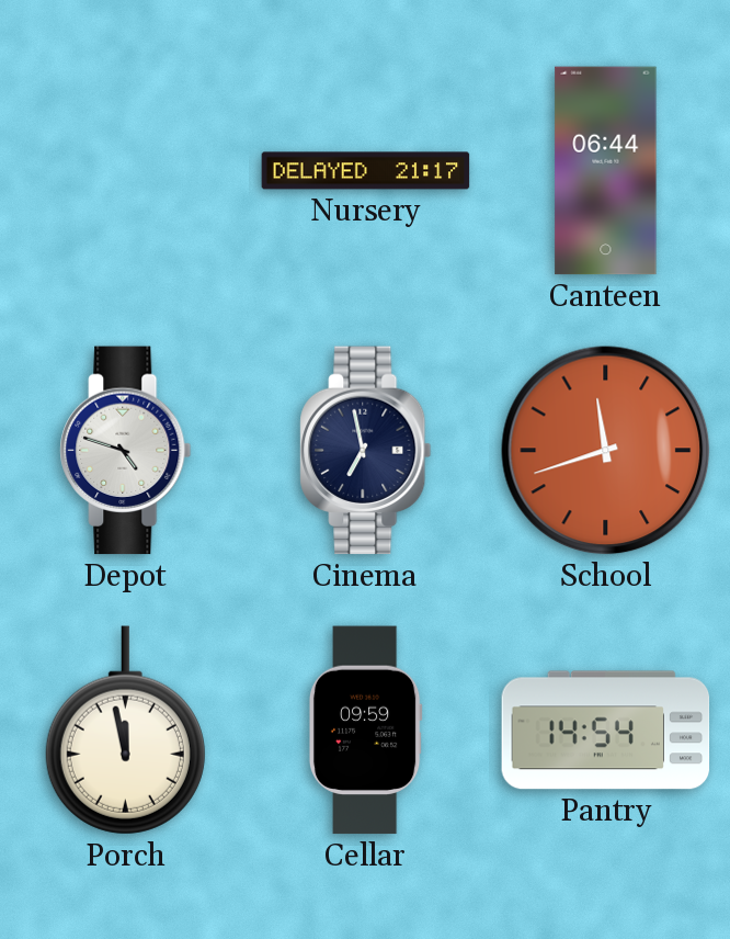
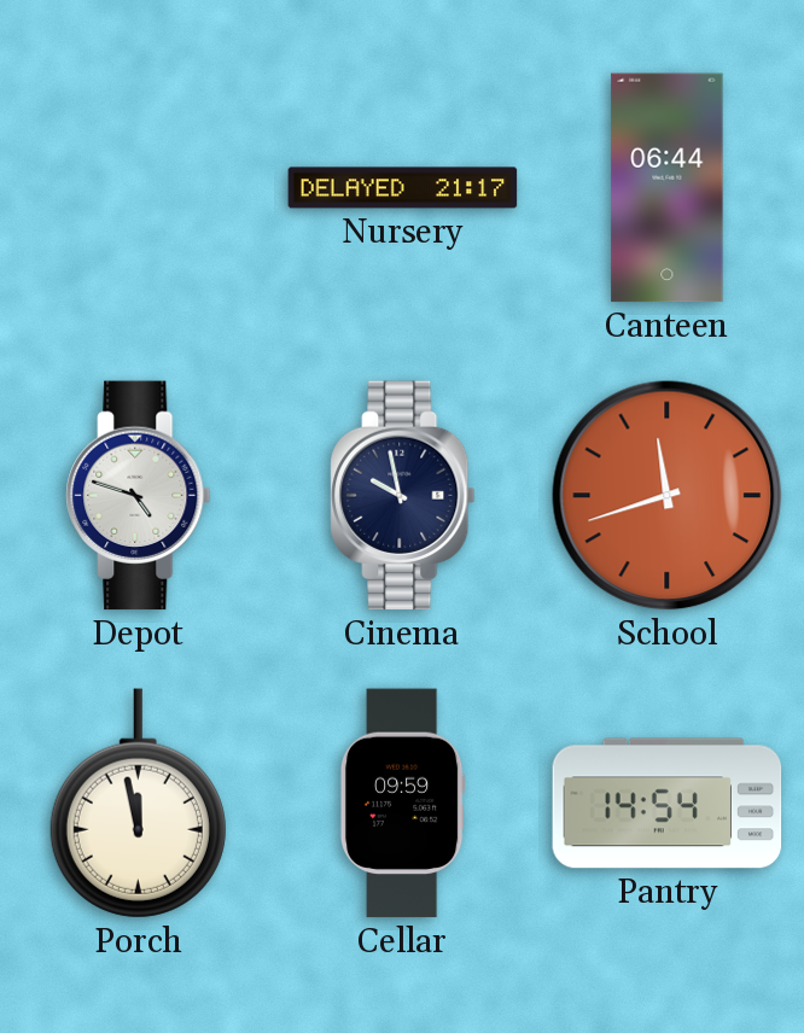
Cinema: 6:58 -> 9:58
